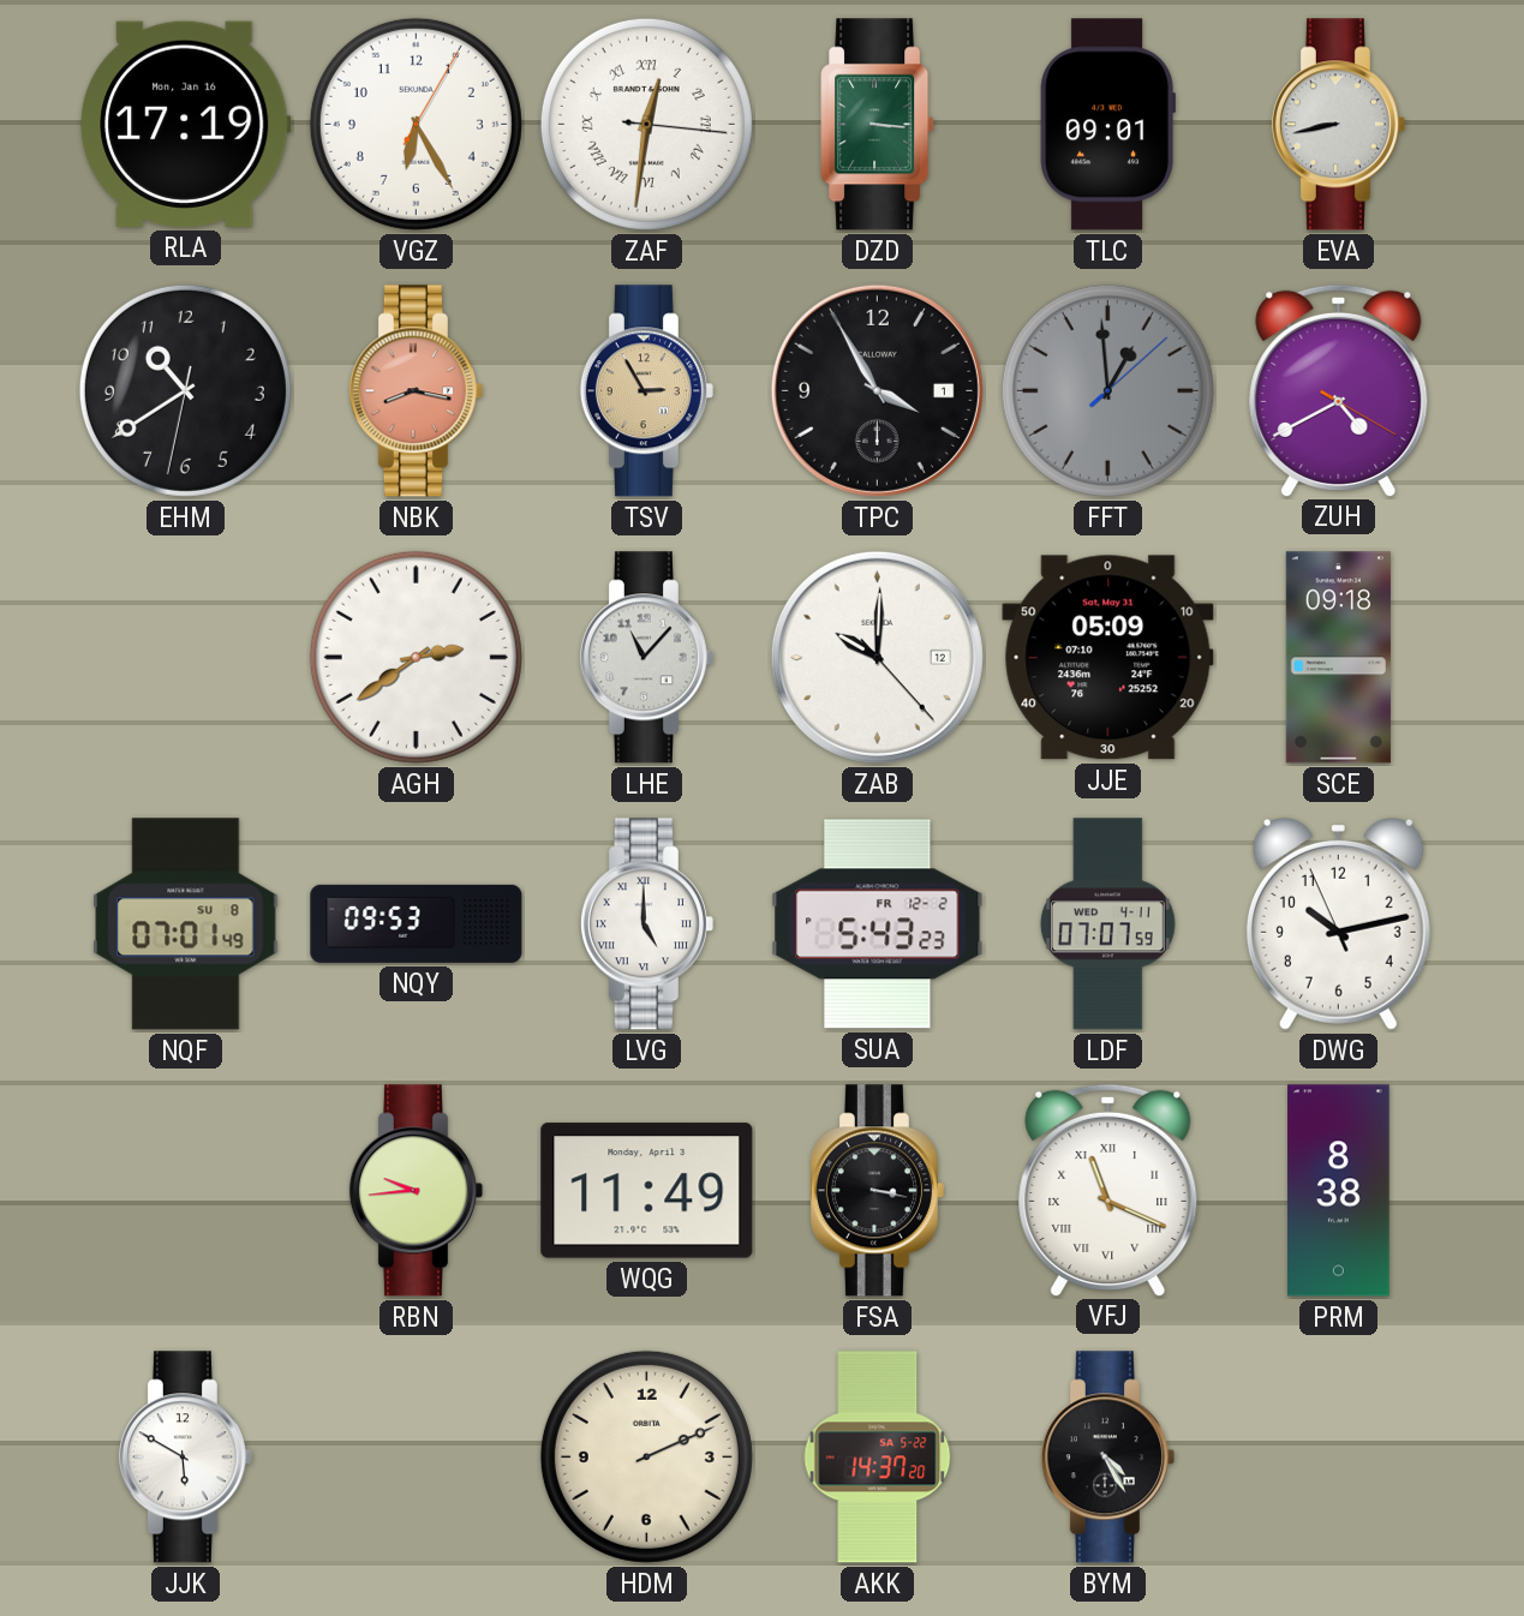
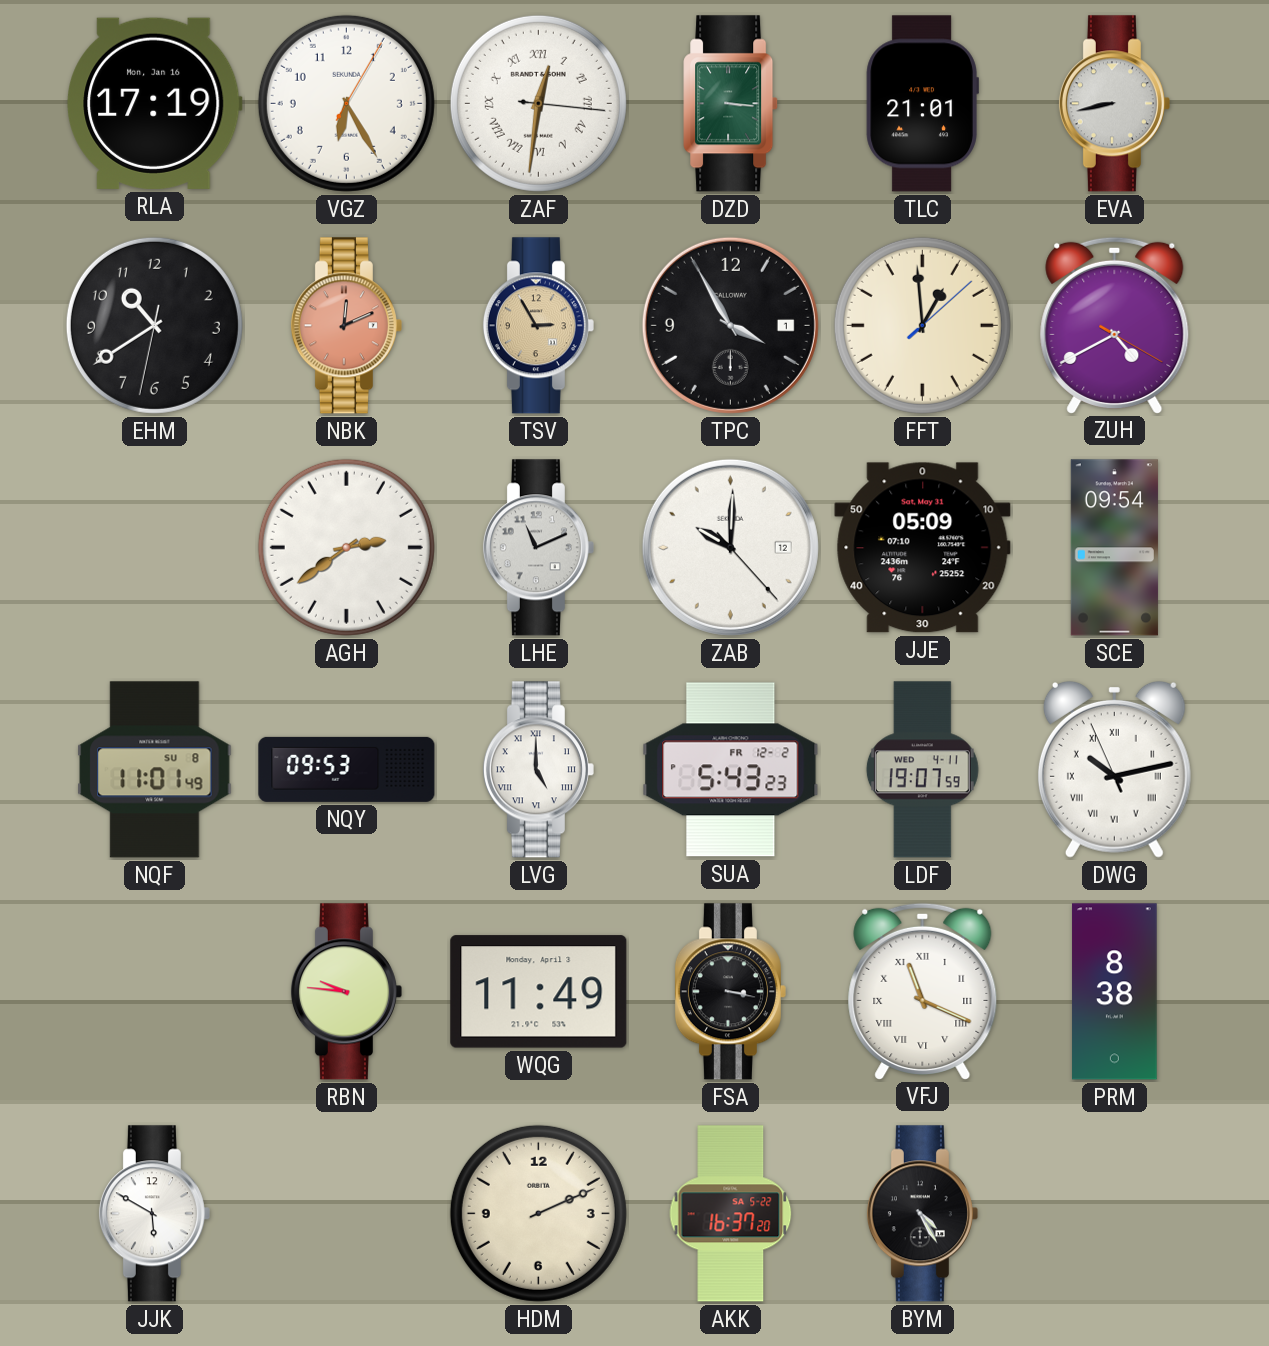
TLC: 09:01 -> 21:01
NBK: 8:17 -> 12:11
FFT dial: grey -> cream
LHE: 11:07 -> 11:11
SCE: 09:18 -> 09:54
NQF: 07:01 -> 11:01
LDF: 07:07 -> 19:07
DWG numerals: Arabic -> Roman
RBN: 9:44 -> 9:46
AKK: 14:37 -> 16:37
